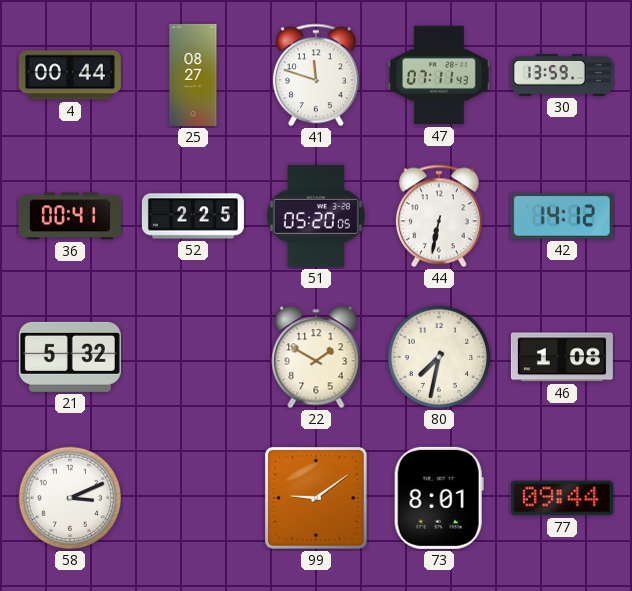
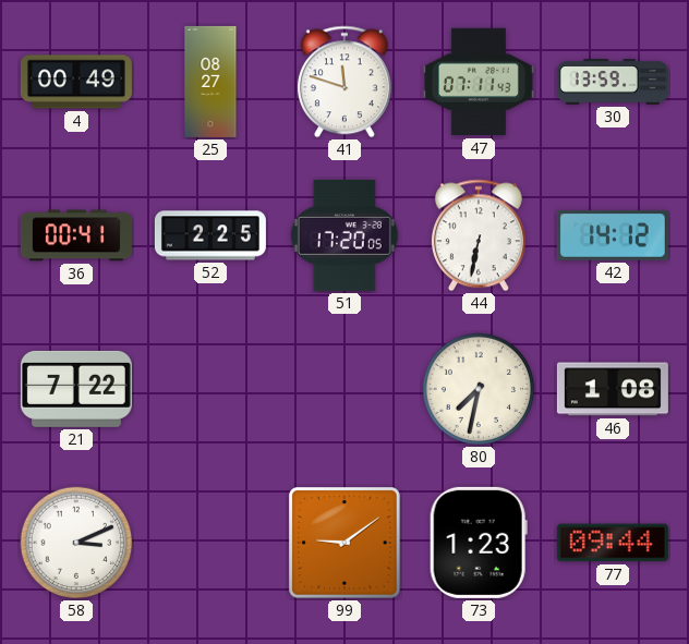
4: 00:44 -> 00:49
51: 05:20 -> 17:20
21: 5:32 -> 7:22
22: 1:50 -> none
73: 8:01 -> 1:23
